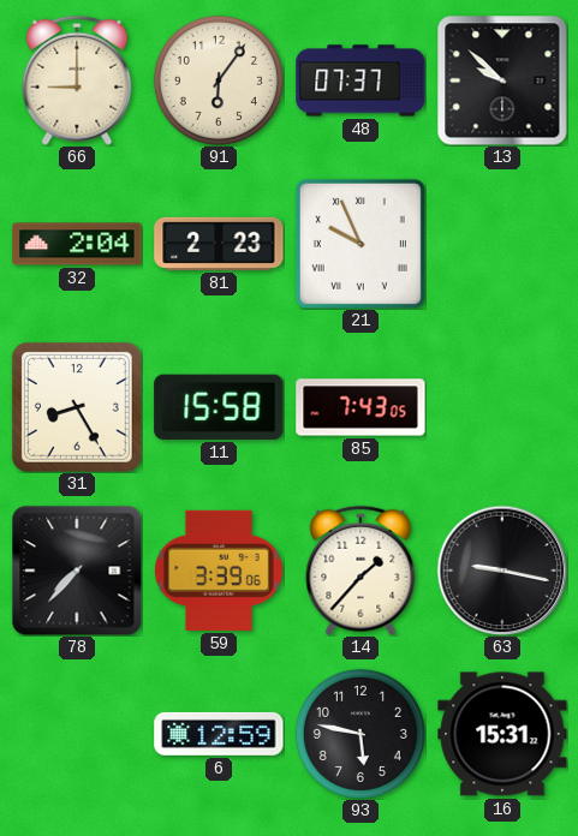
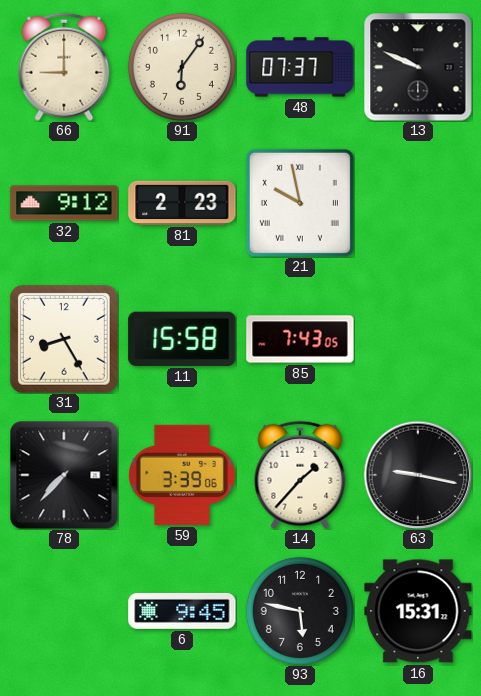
13: 9:52 -> 9:49
32: 2:04 -> 9:12
21: 9:56 -> 9:58
6: 12:59 -> 9:45
